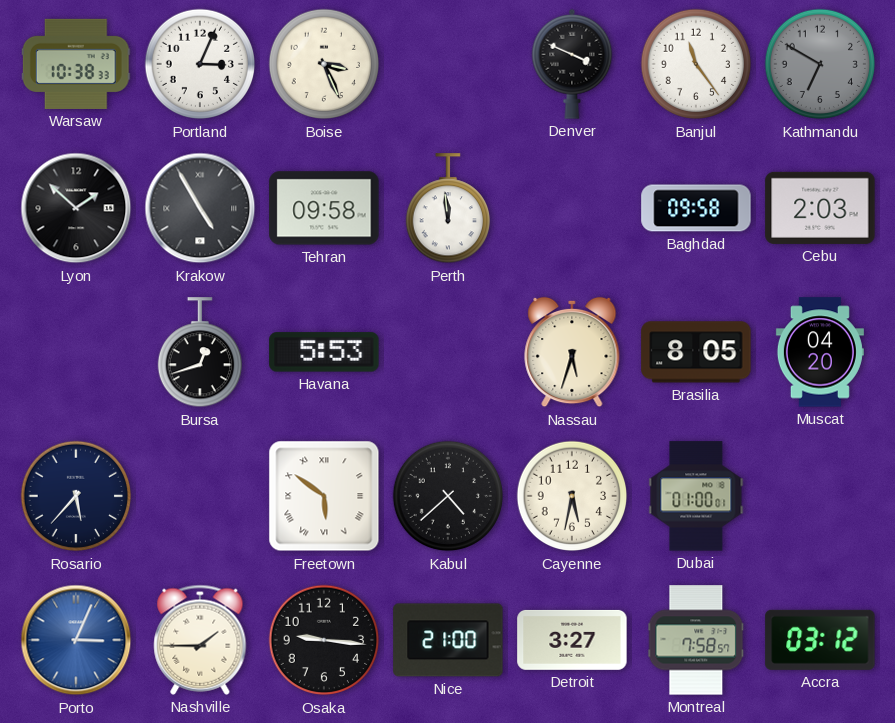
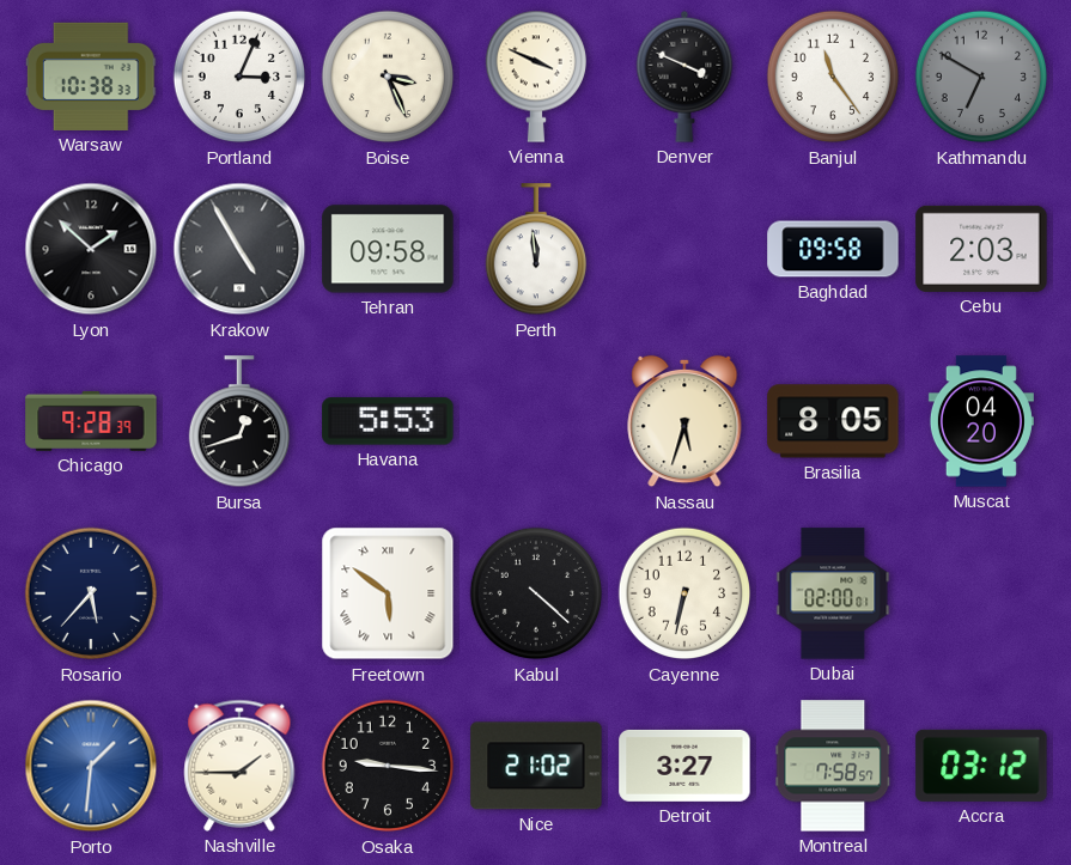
Vienna: none -> 3:49
Chicago: none -> 9:28
Kabul: 4:38 -> 4:22
Cayenne: 5:32 -> 6:32
Dubai: 01:00 -> 02:00
Porto: 3:04 -> 1:31
Nice: 21:00 -> 21:02
